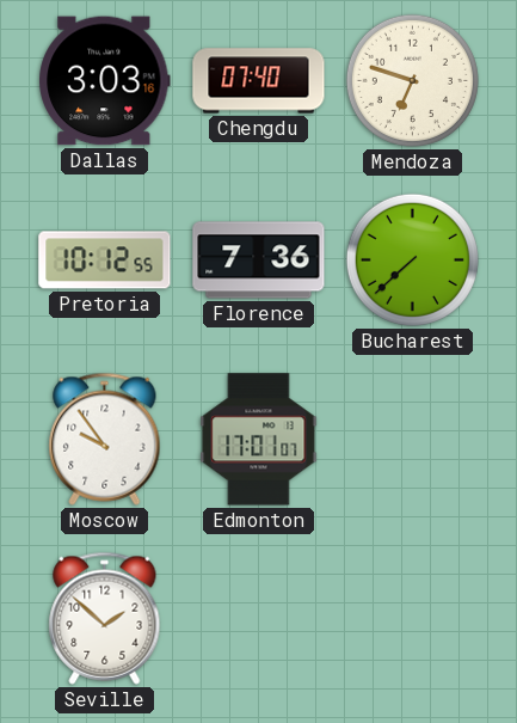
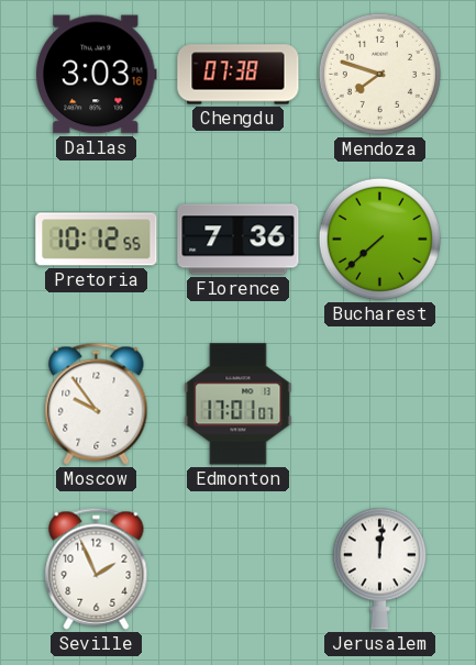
Chengdu: 07:40 -> 07:38
Mendoza: 6:48 -> 7:48
Seville: 1:52 -> 1:56
Jerusalem: none -> 12:01
